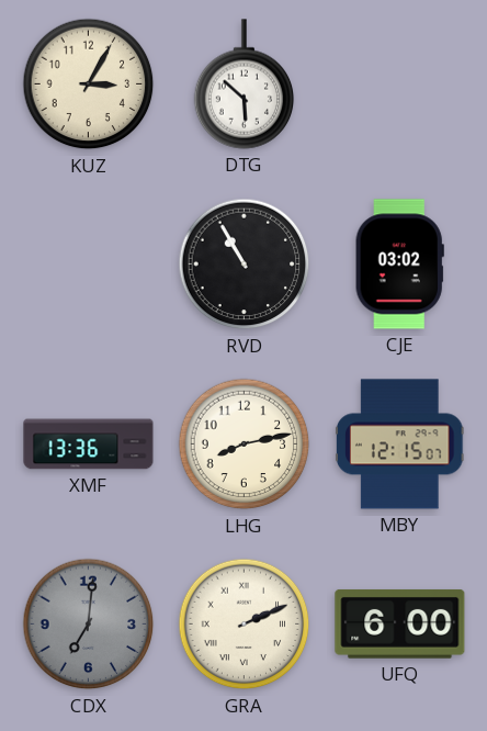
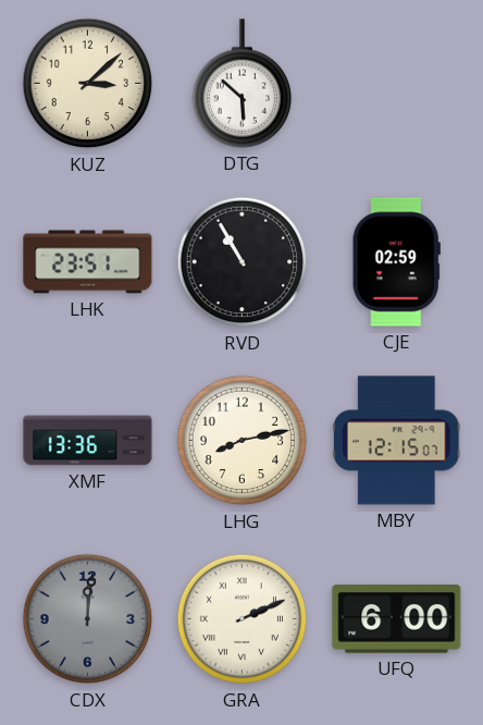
KUZ: 3:05 -> 3:08
LHK: none -> 23:51
CJE: 03:02 -> 02:59
CDX: 7:01 -> 12:01
